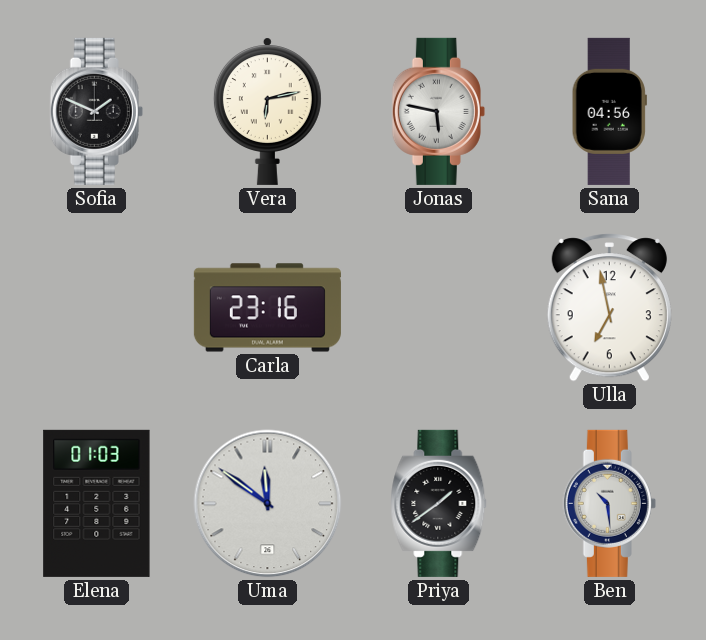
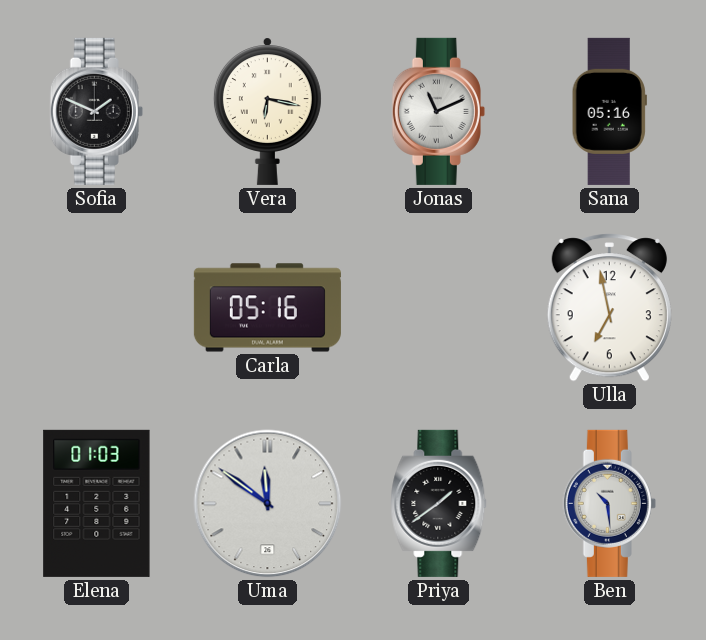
Vera: 6:13 -> 6:17
Jonas: 5:47 -> 11:11
Sana: 04:56 -> 05:16
Carla: 23:16 -> 05:16
